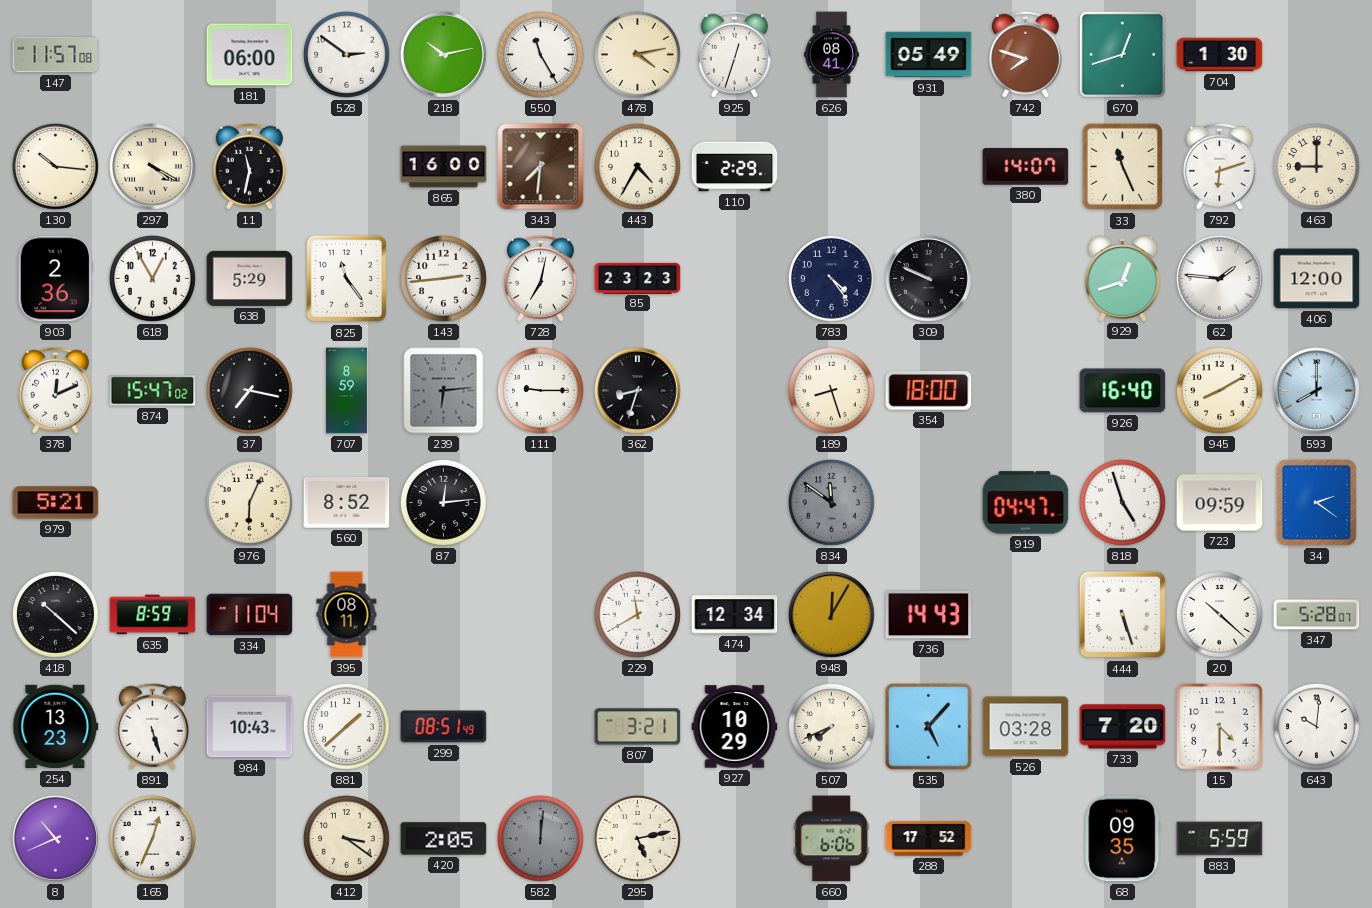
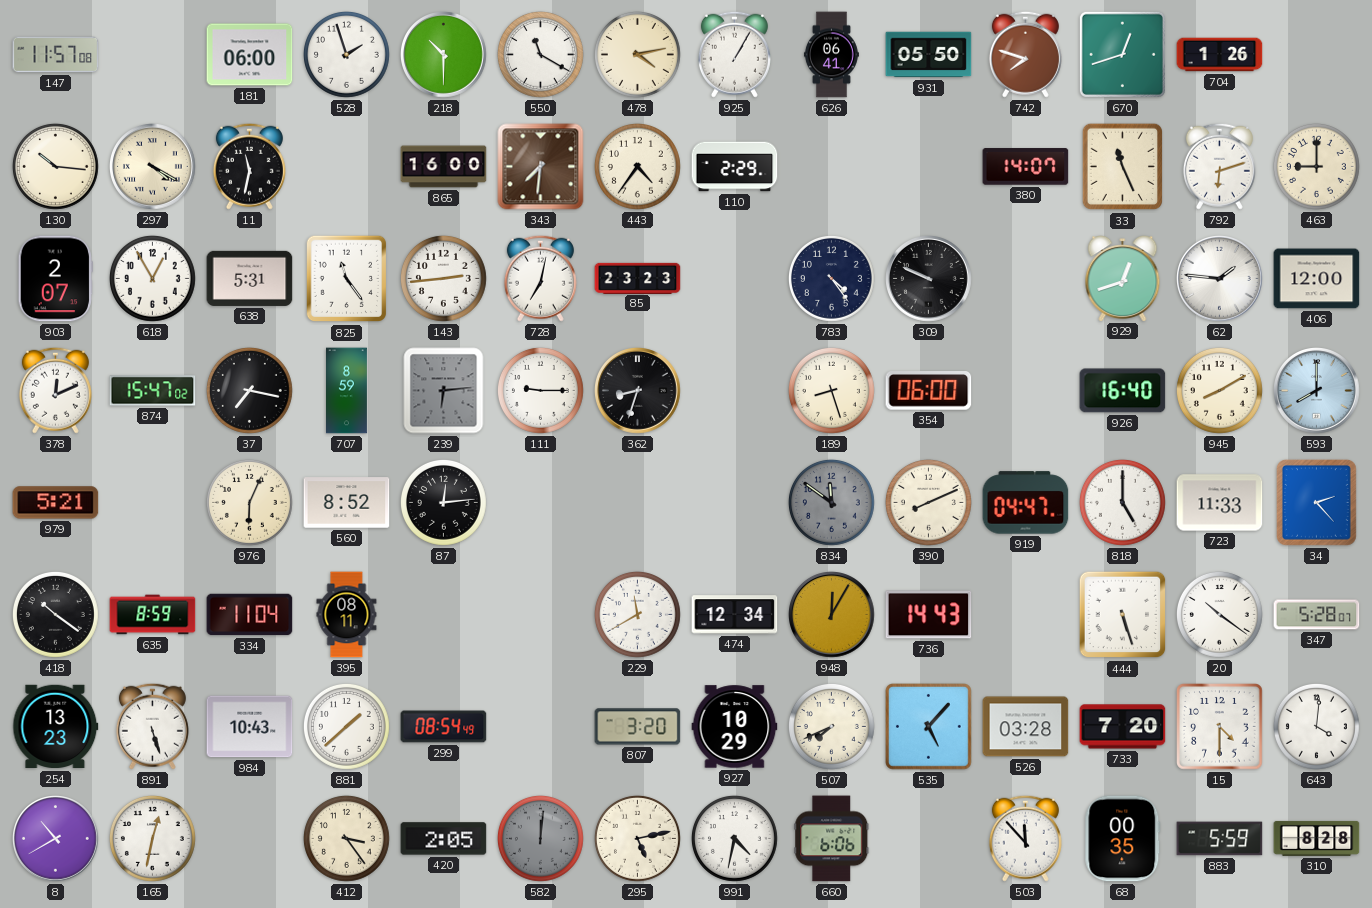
528: 2:51 -> 1:57
218: 10:13 -> 10:30
550: 11:25 -> 11:20
925: 12:33 -> 1:05
626: 08:41 -> 06:41
931: 05:49 -> 05:50
704: 1:30 -> 1:26
443: 4:35 -> 4:36
903: 2:36 -> 2:07
638: 5:29 -> 5:31
354: 18:00 -> 06:00
390: none -> 8:11
818: 4:57 -> 5:00
723: 09:59 -> 11:33
34: 2:21 -> 2:23
418: 10:22 -> 10:21
20: 10:22 -> 10:21
299: 08:51 -> 08:54
807: 3:21 -> 3:20
643: 10:01 -> 4:01
8: 10:41 -> 10:40
165: 12:34 -> 12:32
412: 3:21 -> 3:24
991: none -> 4:32
288: 17:52 -> none
503: none -> 11:53
68: 09:35 -> 00:35
310: none -> 8:28
